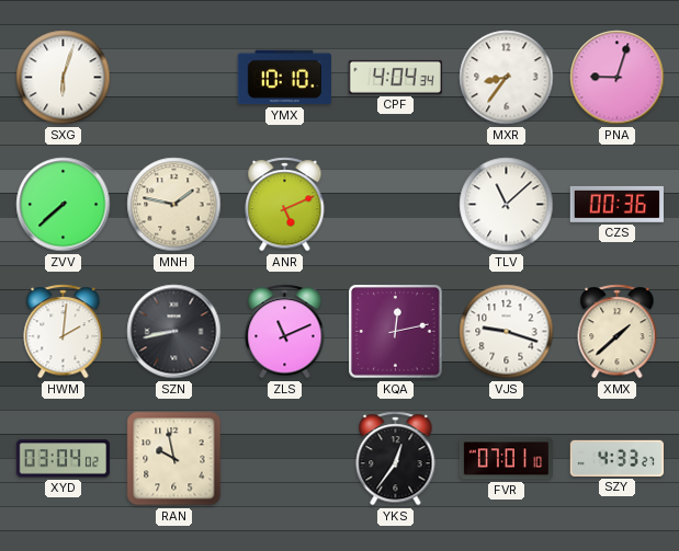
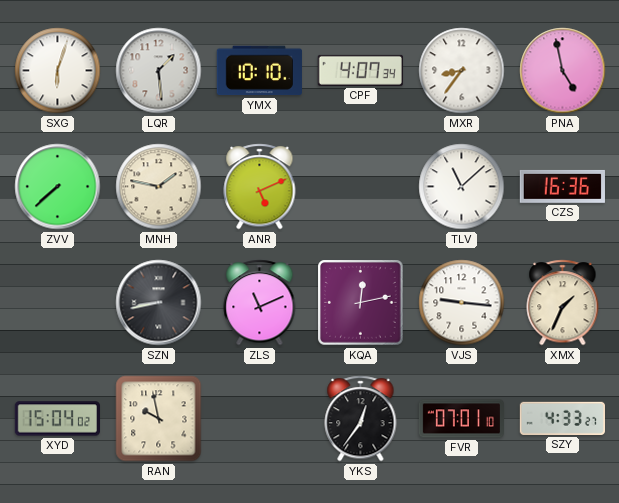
LQR: none -> 1:29
CPF: 4:04 -> 4:07
PNA: 9:03 -> 4:58
CZS: 00:36 -> 16:36
HWM: 2:01 -> none
VJS: 9:18 -> 9:16
XMX: 1:38 -> 1:34
XYD: 03:04 -> 15:04
